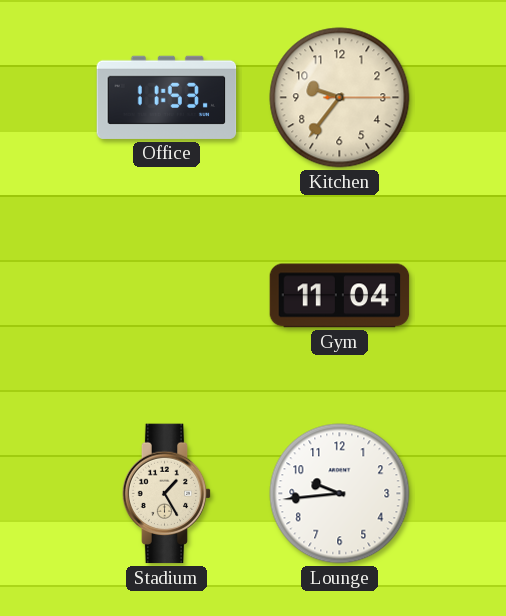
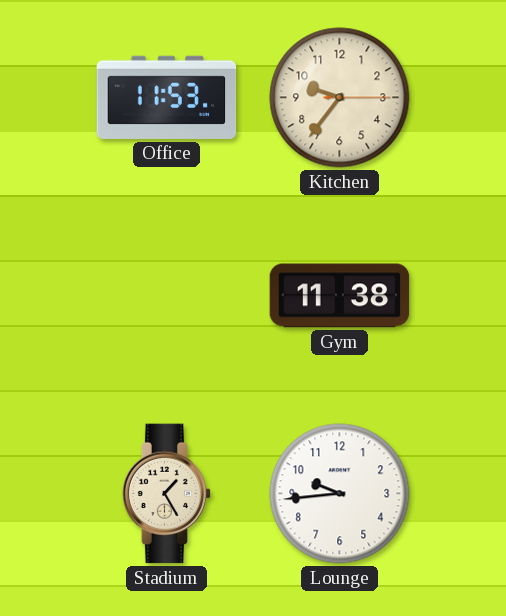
Gym: 11:04 -> 11:38
